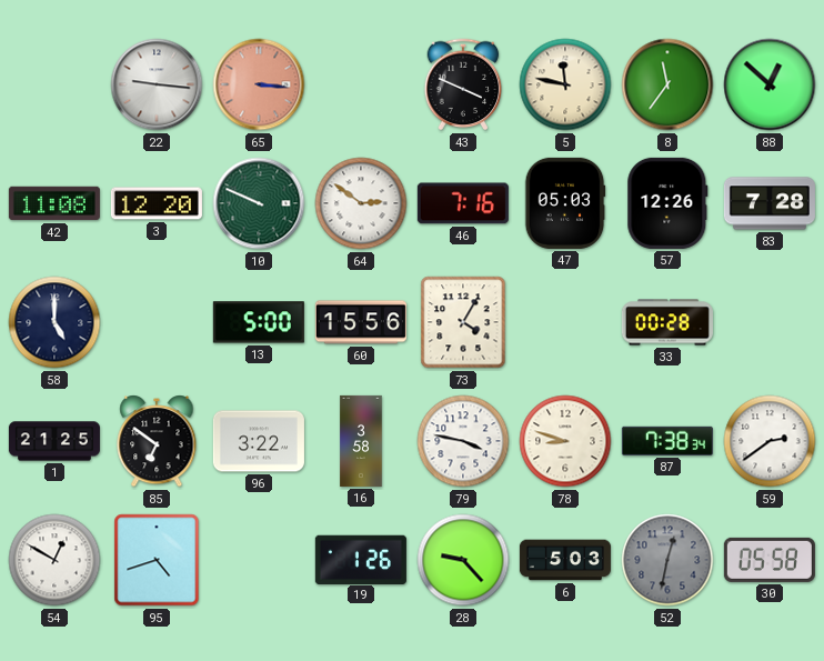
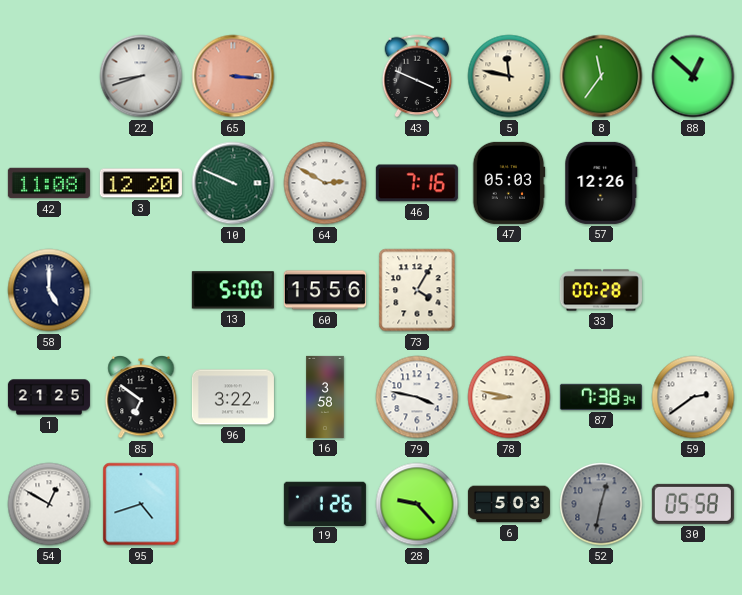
22: 9:16 -> 8:42
64: 2:51 -> 2:50
83: 7:28 -> none
78: 8:48 -> 8:47
